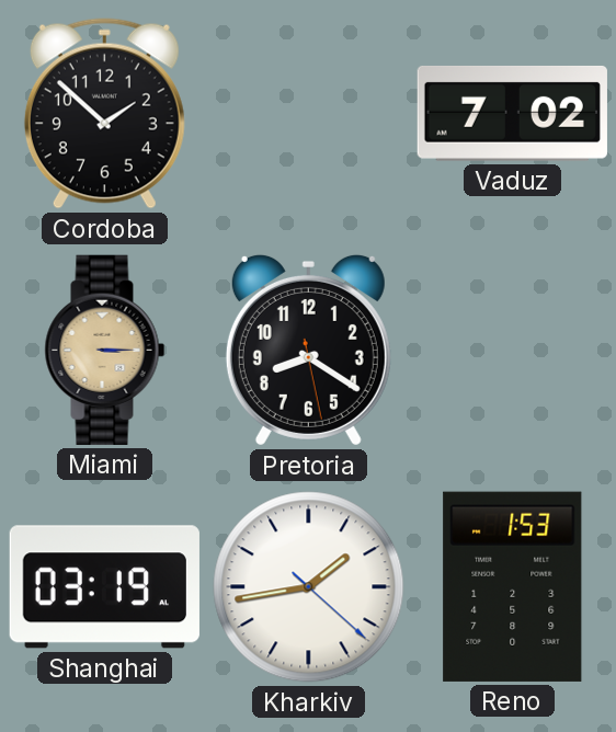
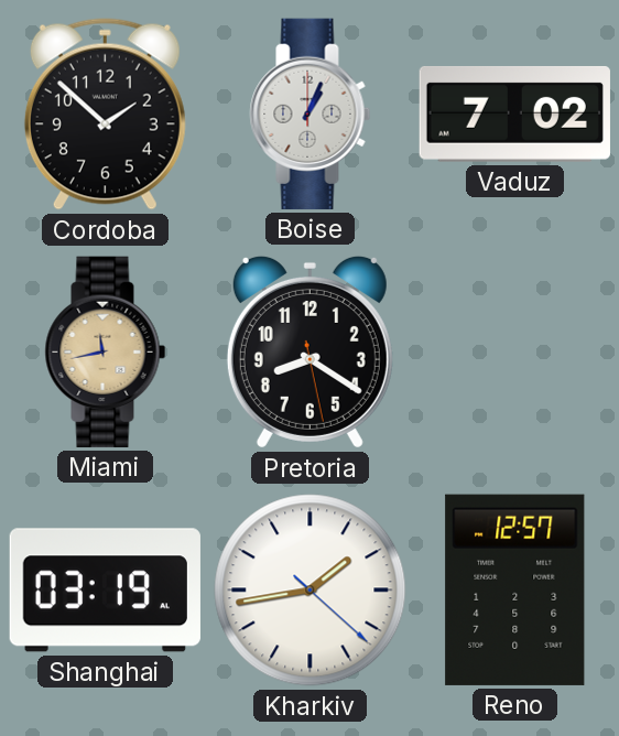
Boise: none -> 1:04
Miami: 3:15 -> 11:43
Reno: 1:53 -> 12:57
